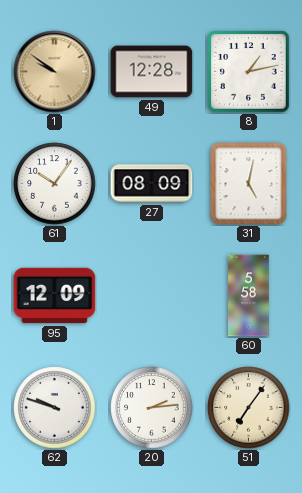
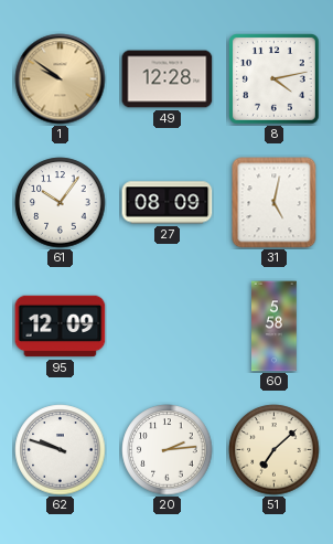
8: 1:13 -> 4:13
51: 7:06 -> 7:08
